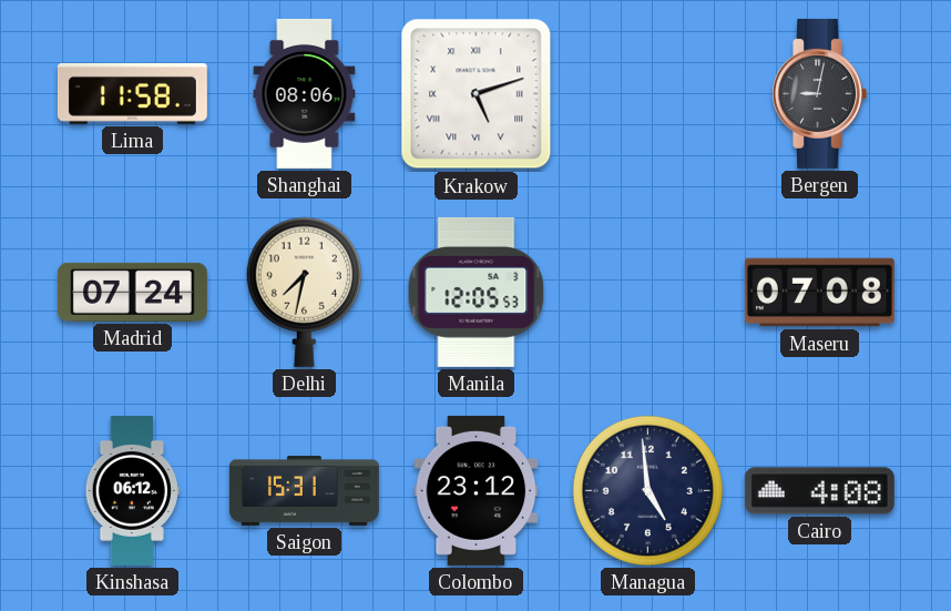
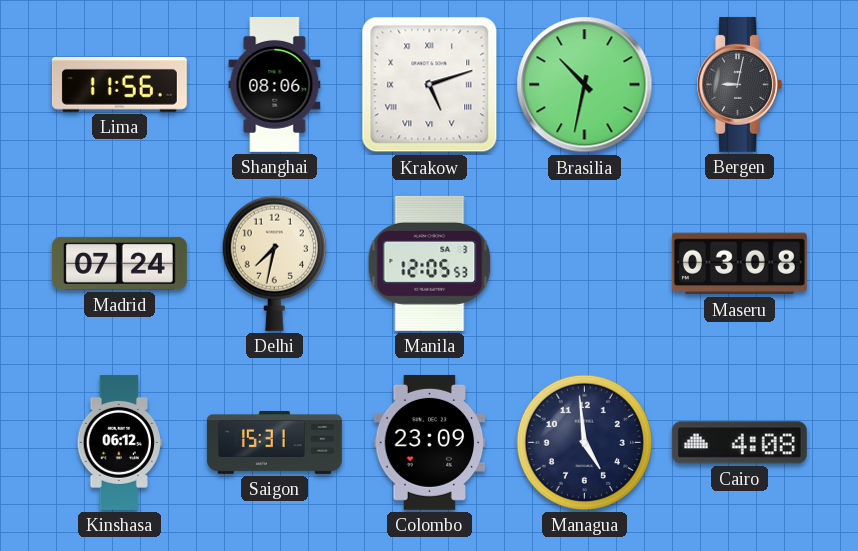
Lima: 11:58 -> 11:56
Brasilia: none -> 10:32
Maseru: 07:08 -> 03:08
Colombo: 23:12 -> 23:09
